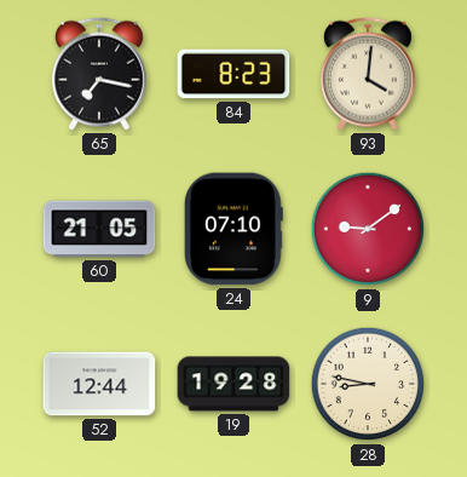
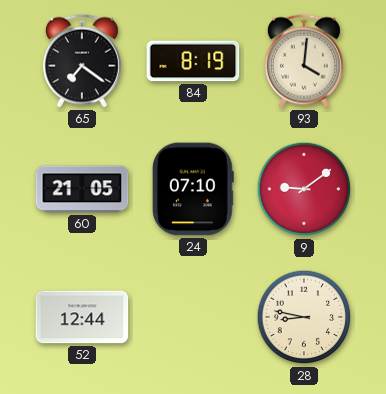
65: 7:17 -> 7:21
84: 8:23 -> 8:19
19: 19:28 -> none
